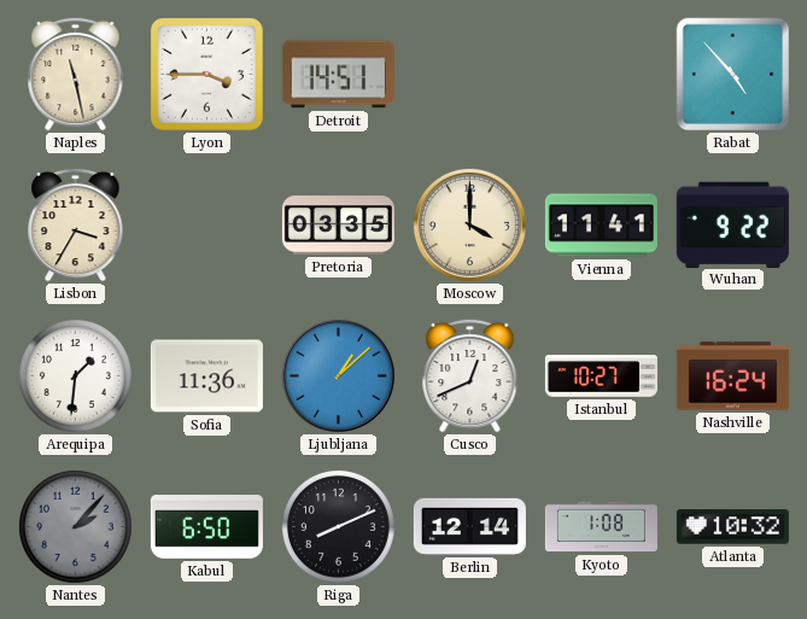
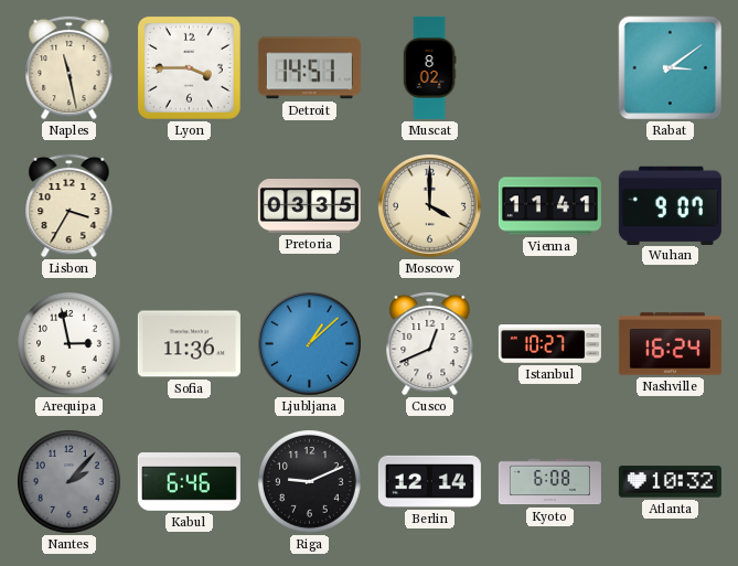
Muscat: none -> 8:02
Rabat: 4:53 -> 3:09
Wuhan: 9:22 -> 9:07
Arequipa: 1:31 -> 2:58
Kabul: 6:50 -> 6:46
Riga: 8:11 -> 9:11
Kyoto: 1:08 -> 6:08
